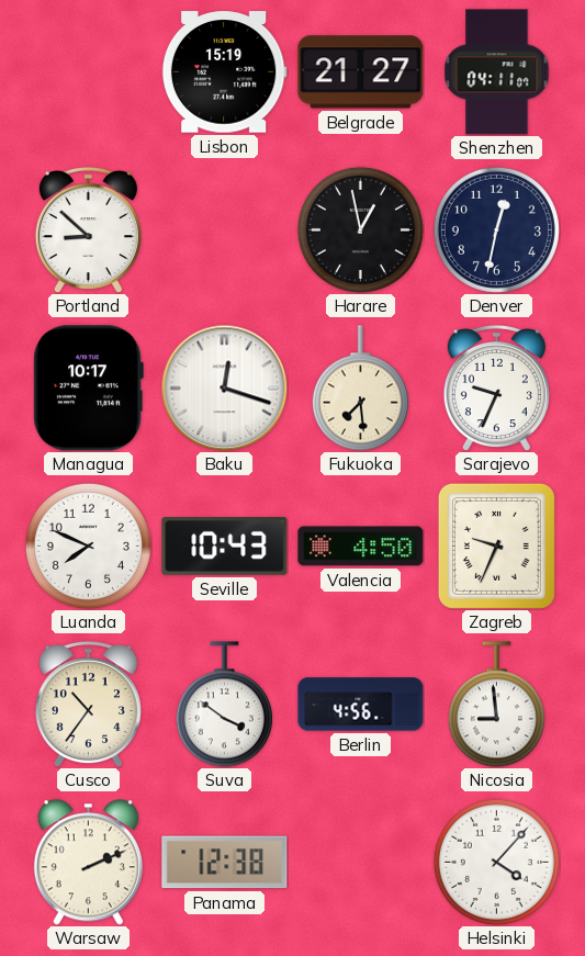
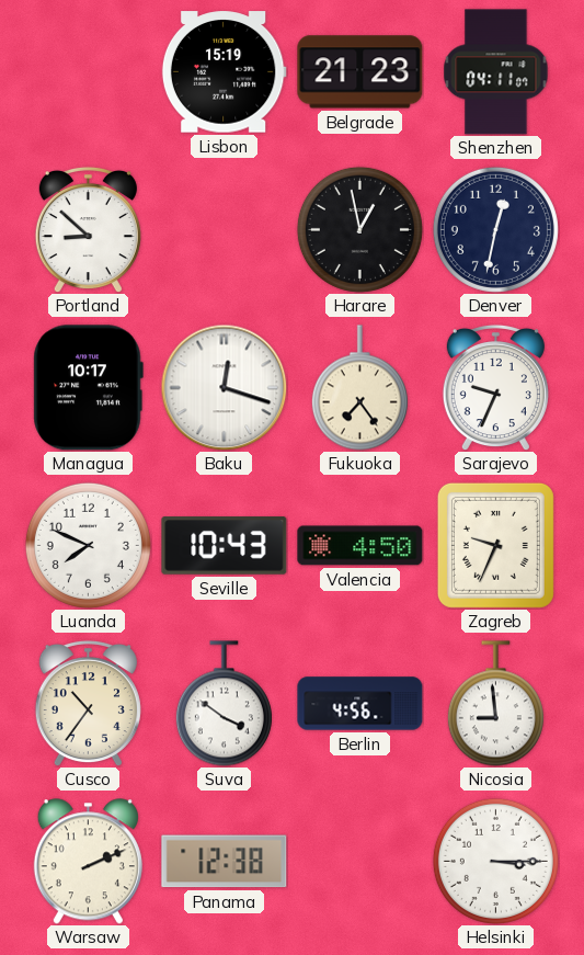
Belgrade: 21:27 -> 21:23
Fukuoka: 7:29 -> 7:24
Helsinki: 4:07 -> 3:15
